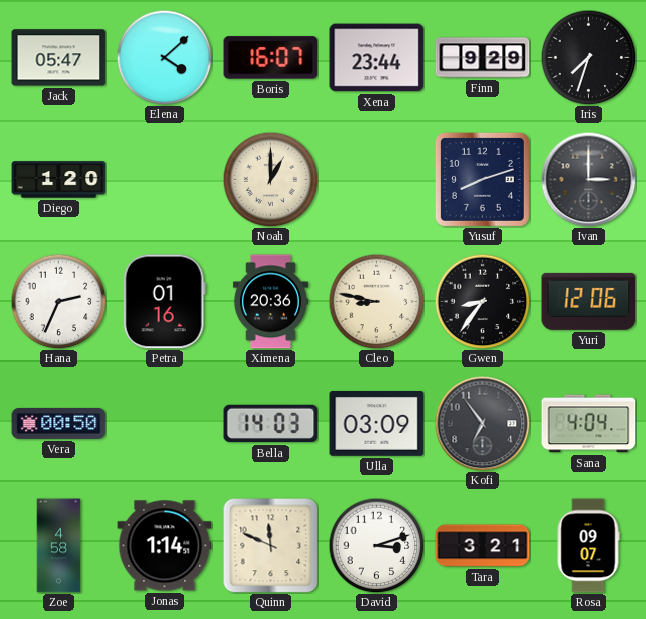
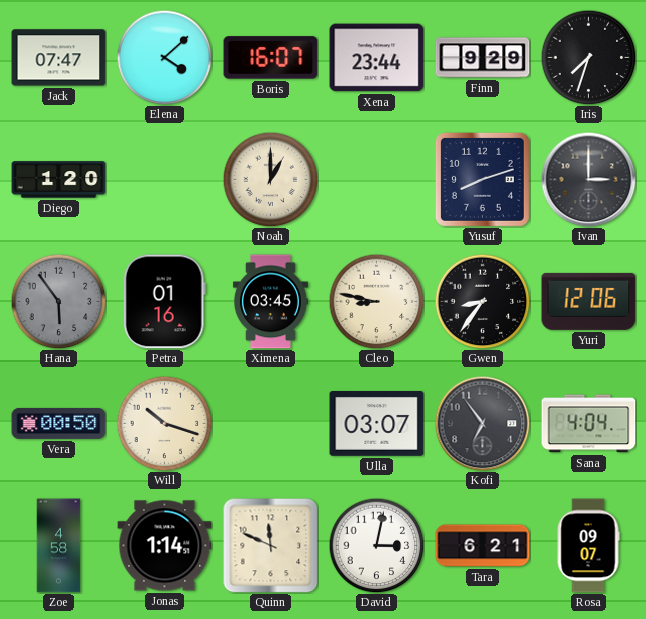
Jack: 05:47 -> 07:47
Hana: 2:34 -> 5:54
Hana dial: white -> grey
Ximena: 20:36 -> 03:45
Will: none -> 10:18
Bella: 14:03 -> none
Ulla: 03:09 -> 03:07
David: 3:12 -> 3:02
Tara: 3:21 -> 6:21
